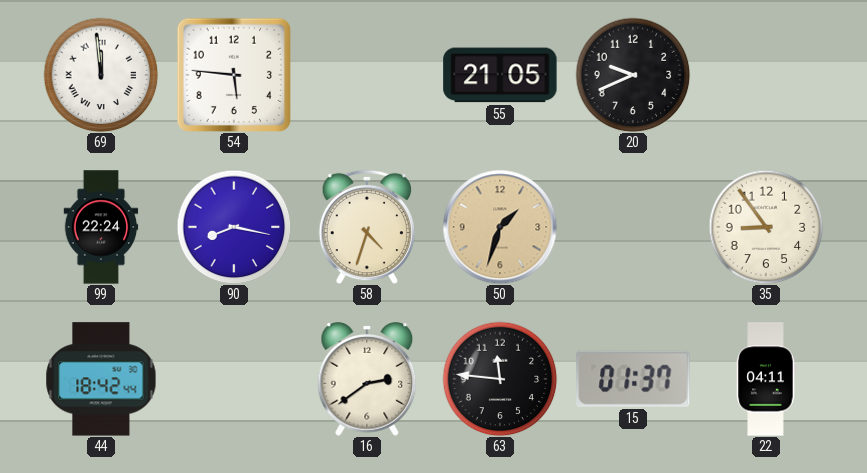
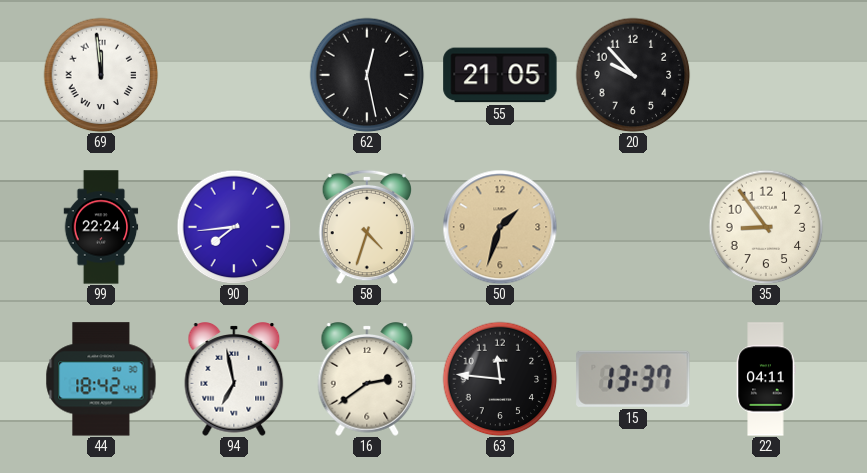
54: 5:46 -> none
62: none -> 12:28
20: 9:41 -> 9:53
90: 8:17 -> 7:44
94: none -> 6:58
15: 01:37 -> 13:37
